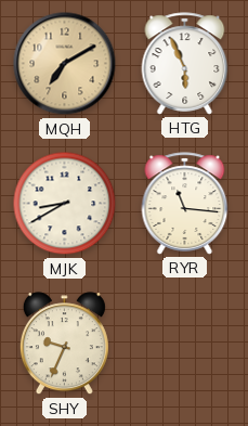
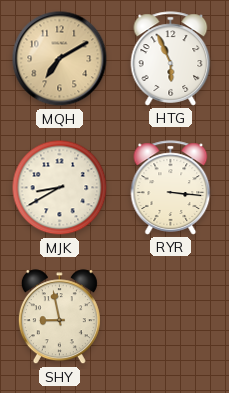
RYR: 11:16 -> 3:16
SHY: 9:34 -> 8:58
